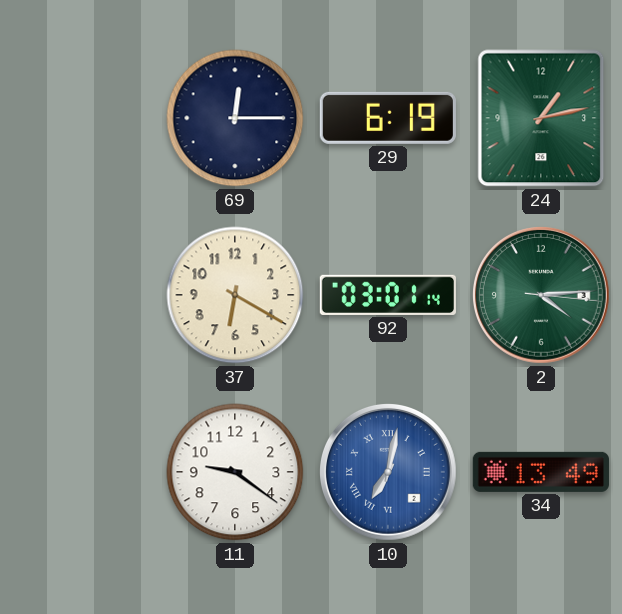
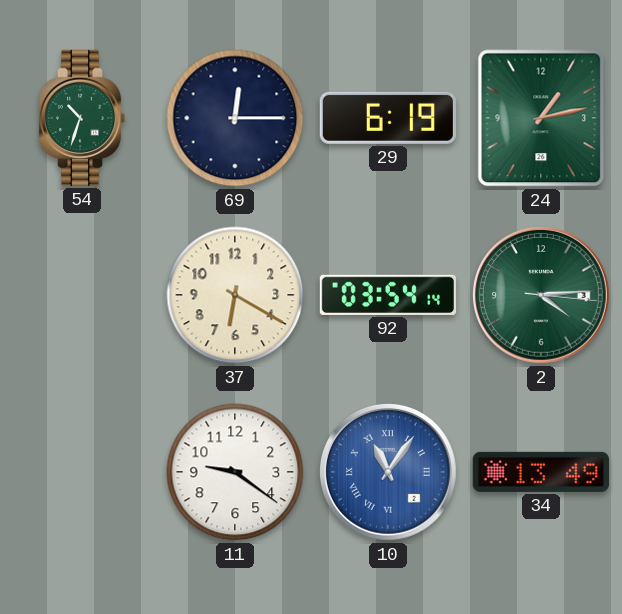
54: none -> 10:33
92: 03:01 -> 03:54
10: 7:02 -> 11:06
